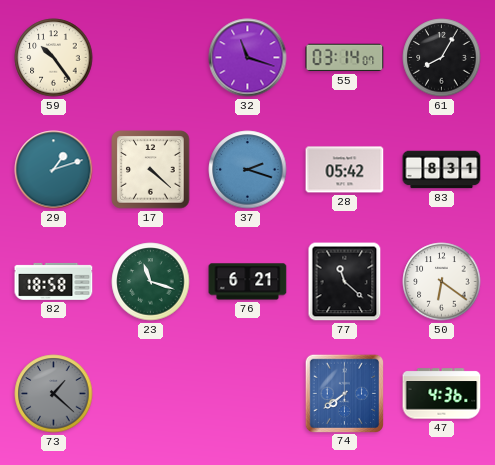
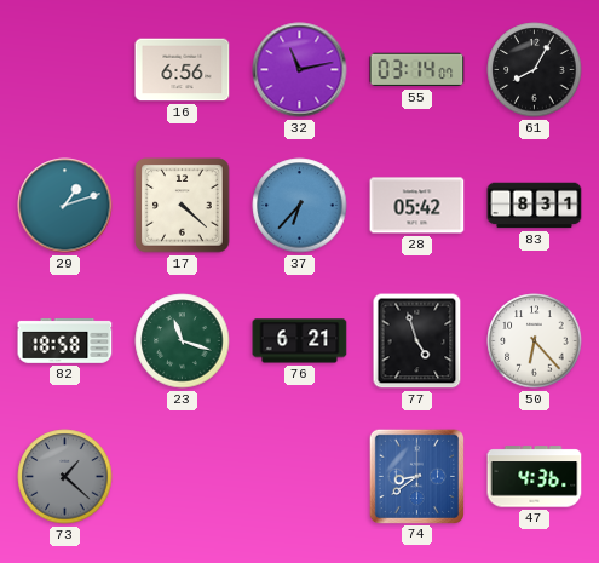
59: 10:24 -> none
16: none -> 6:56
32: 11:18 -> 11:13
37: 2:18 -> 6:37
77: 11:22 -> 4:57
50: 6:21 -> 6:23
74: 7:39 -> 8:39
